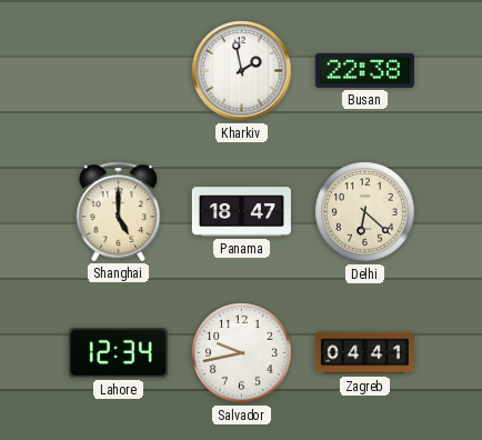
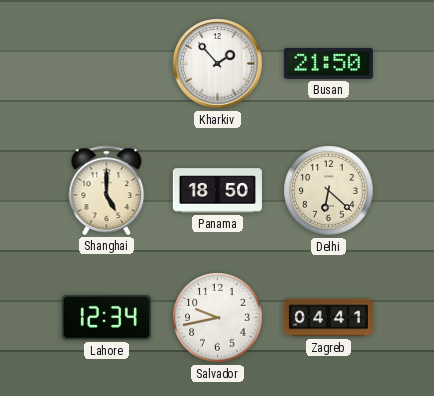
Kharkiv: 1:58 -> 1:53
Busan: 22:38 -> 21:50
Panama: 18:47 -> 18:50
